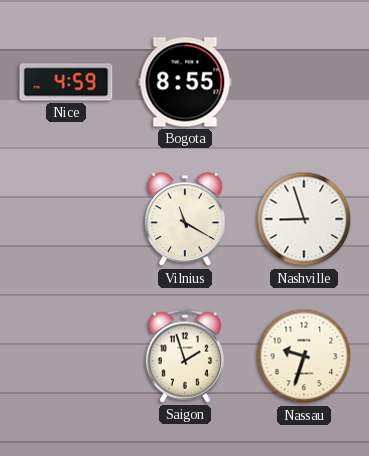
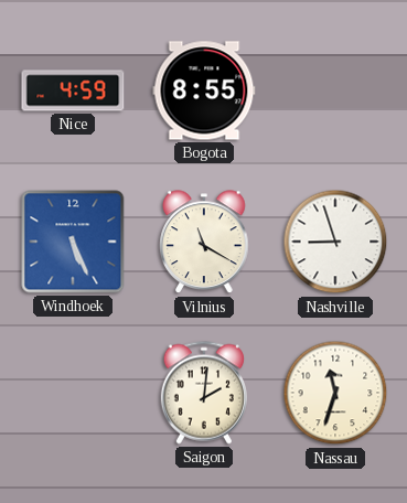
Windhoek: none -> 5:26
Saigon: 1:57 -> 2:01
Nassau: 9:33 -> 11:33
